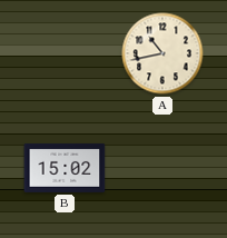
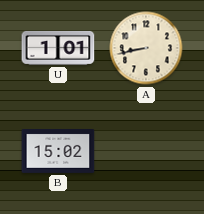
U: none -> 1:01
A: 10:43 -> 8:43
